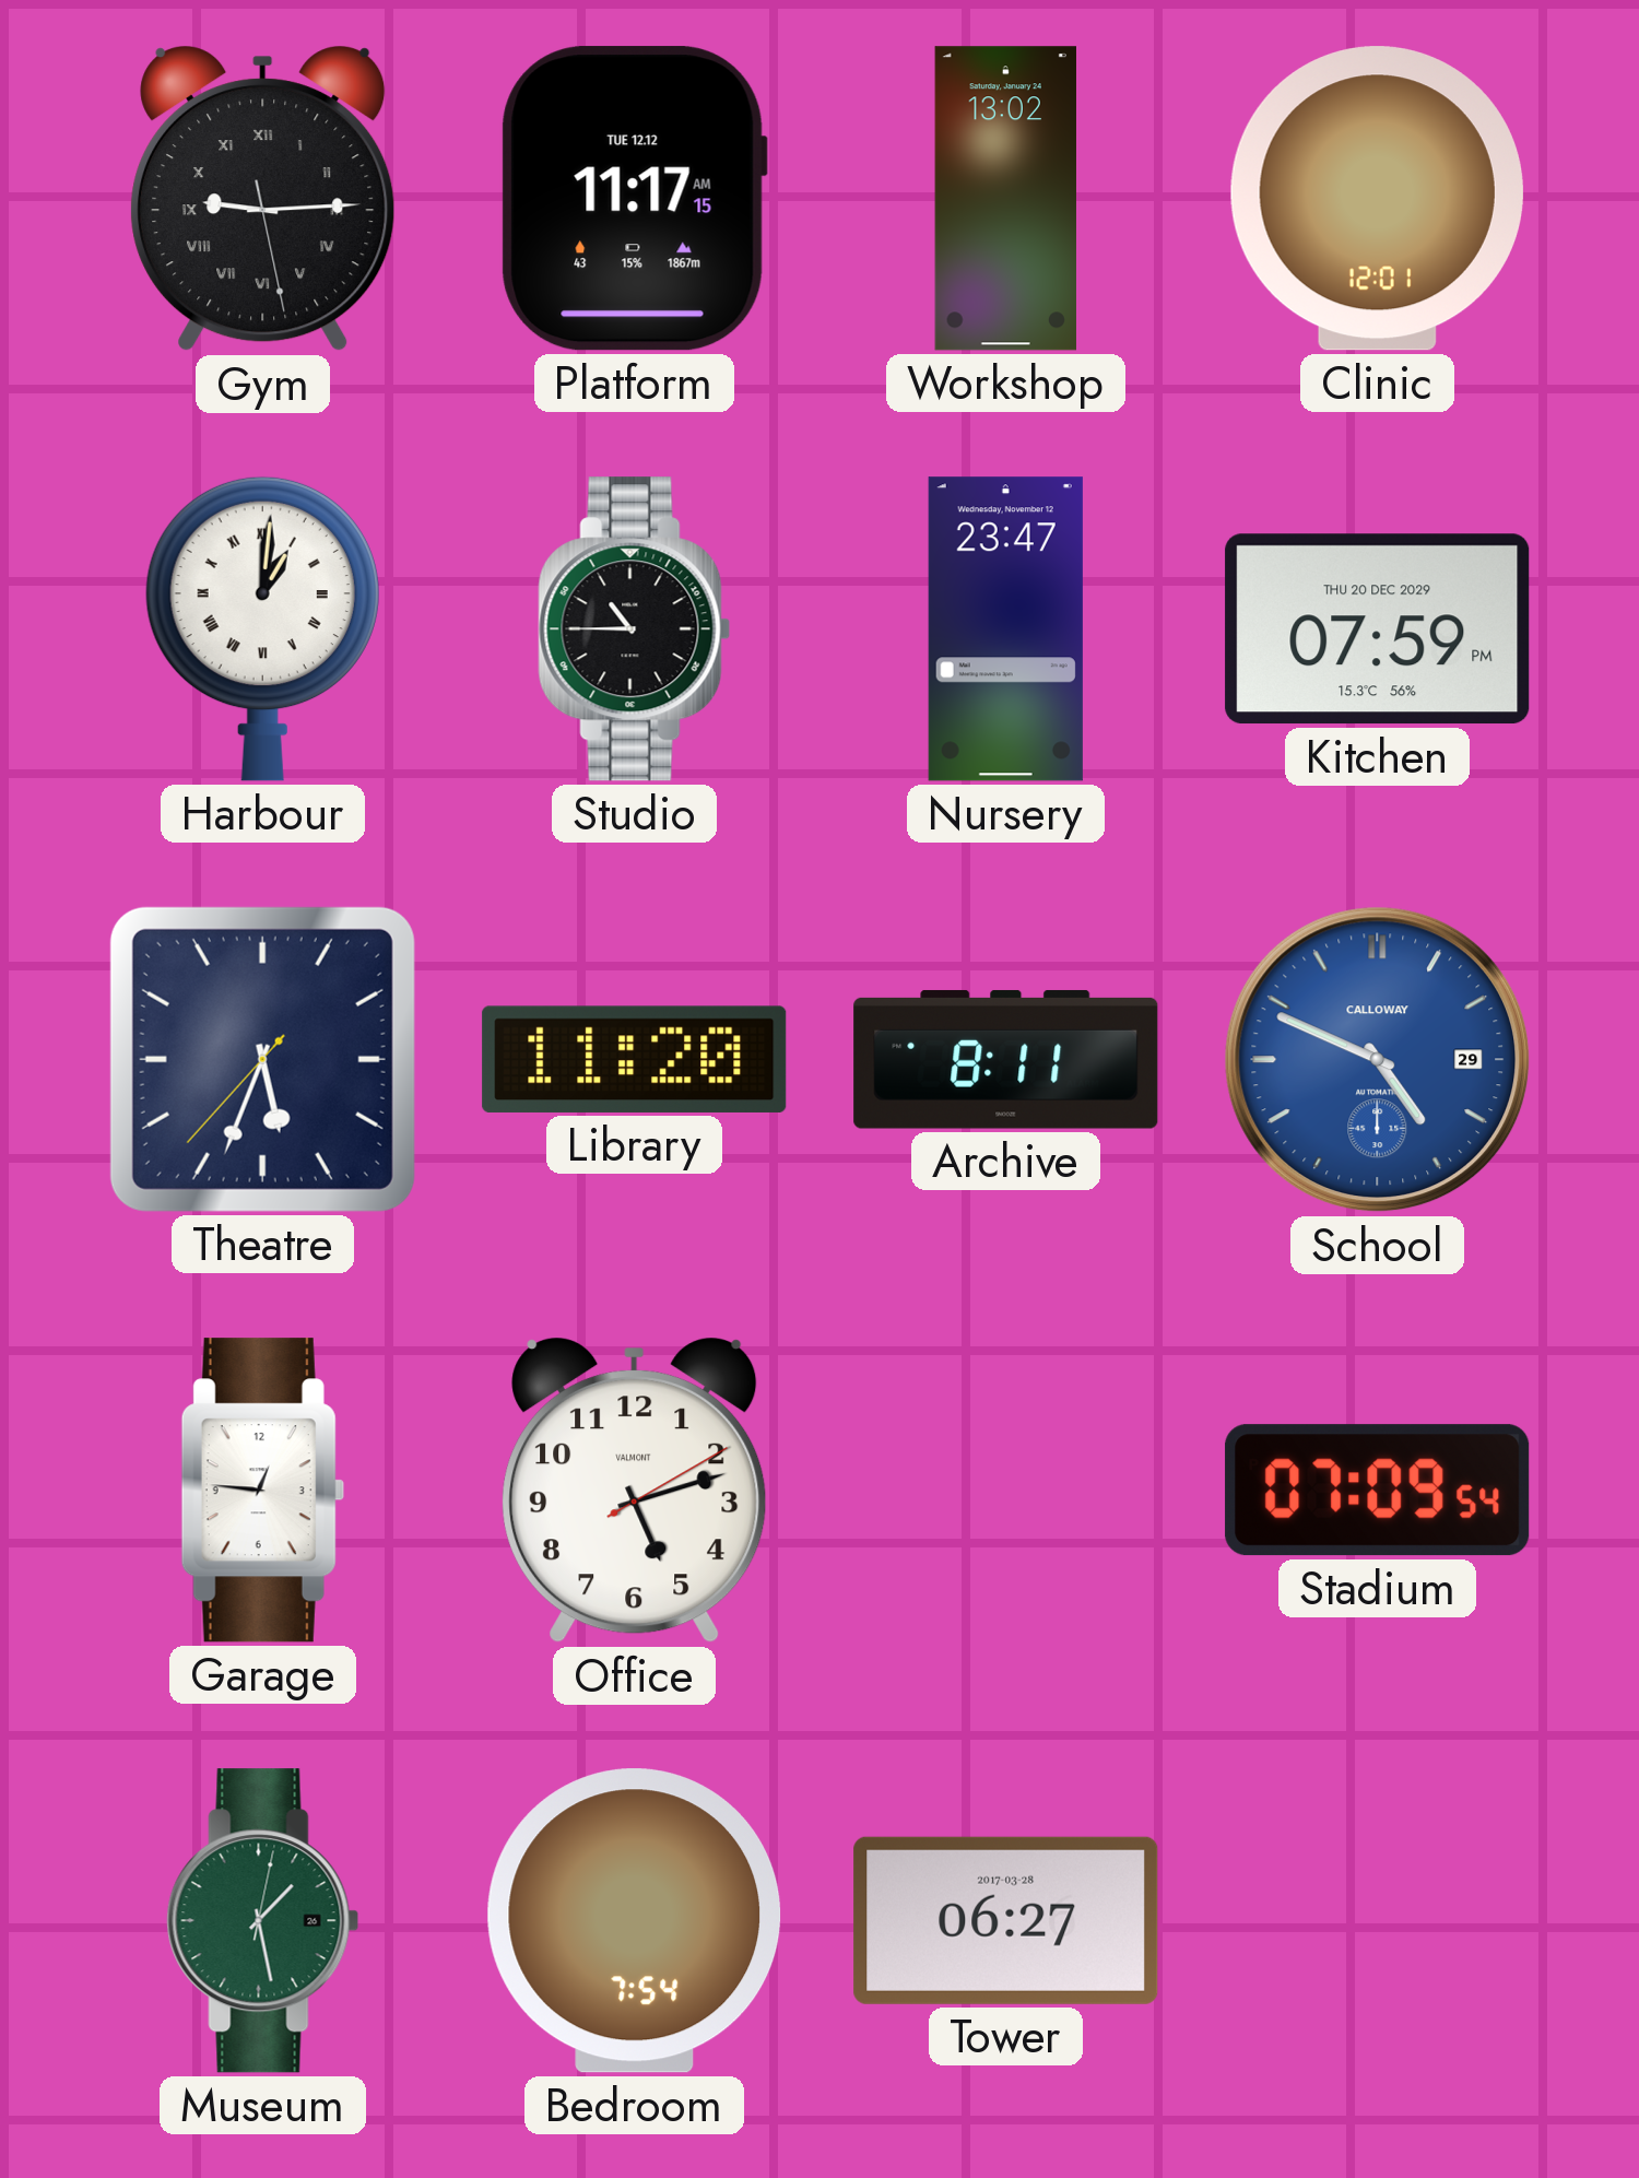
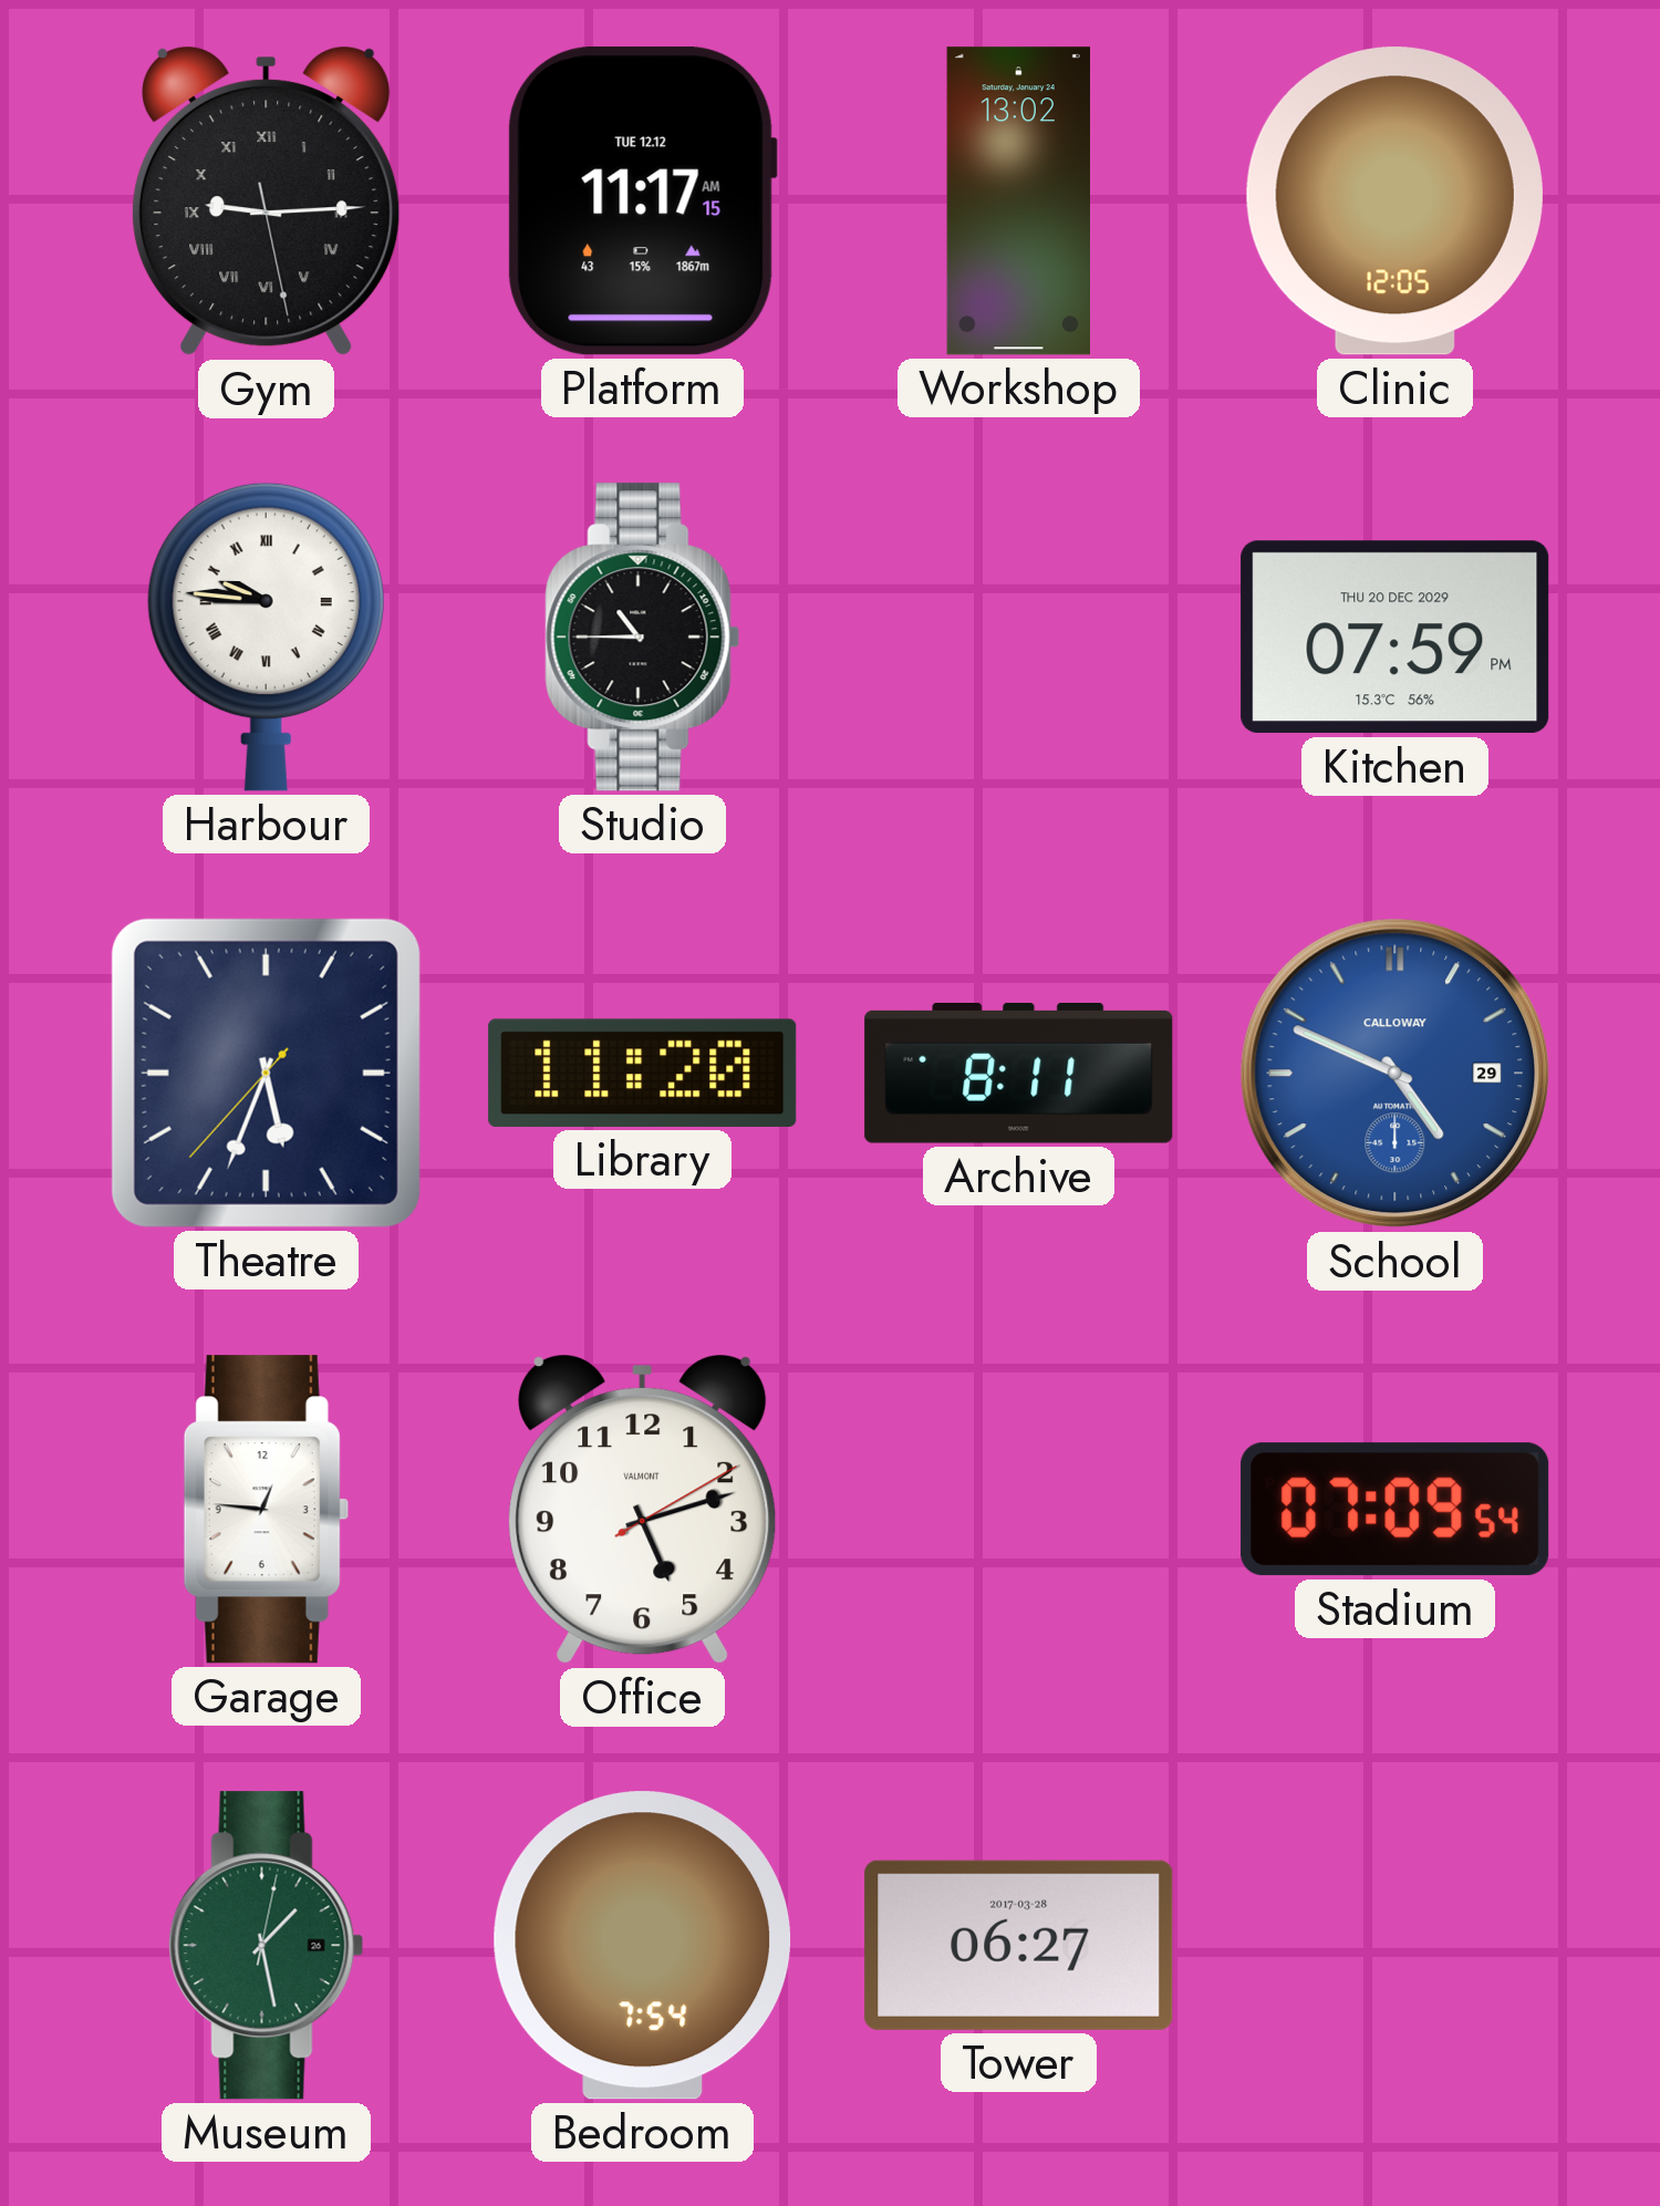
Clinic: 12:01 -> 12:05
Harbour: 1:01 -> 9:46
Nursery: 23:47 -> none
